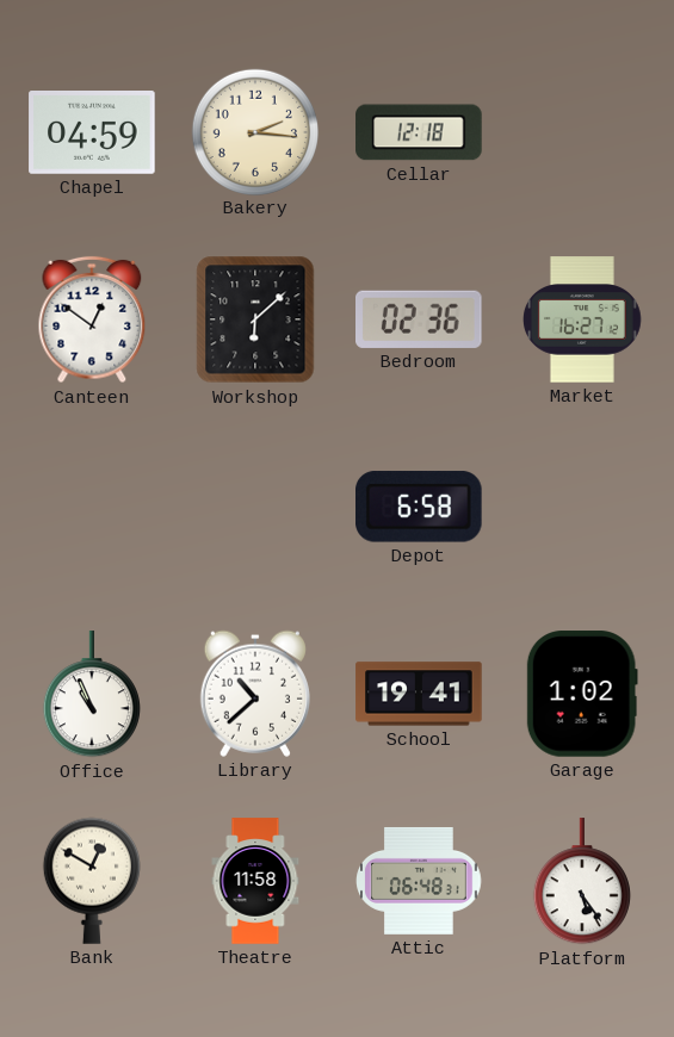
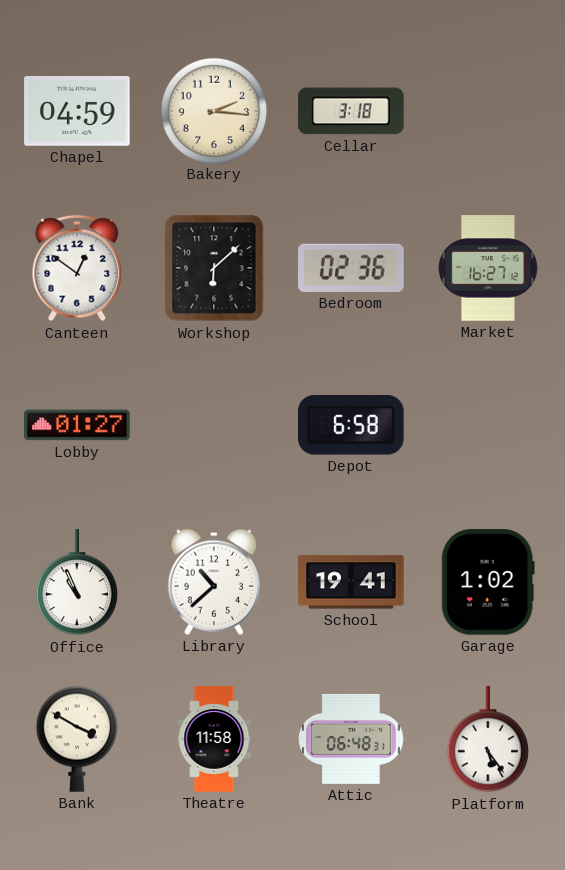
Cellar: 12:18 -> 3:18
Lobby: none -> 01:27
Bank: 12:50 -> 3:50
